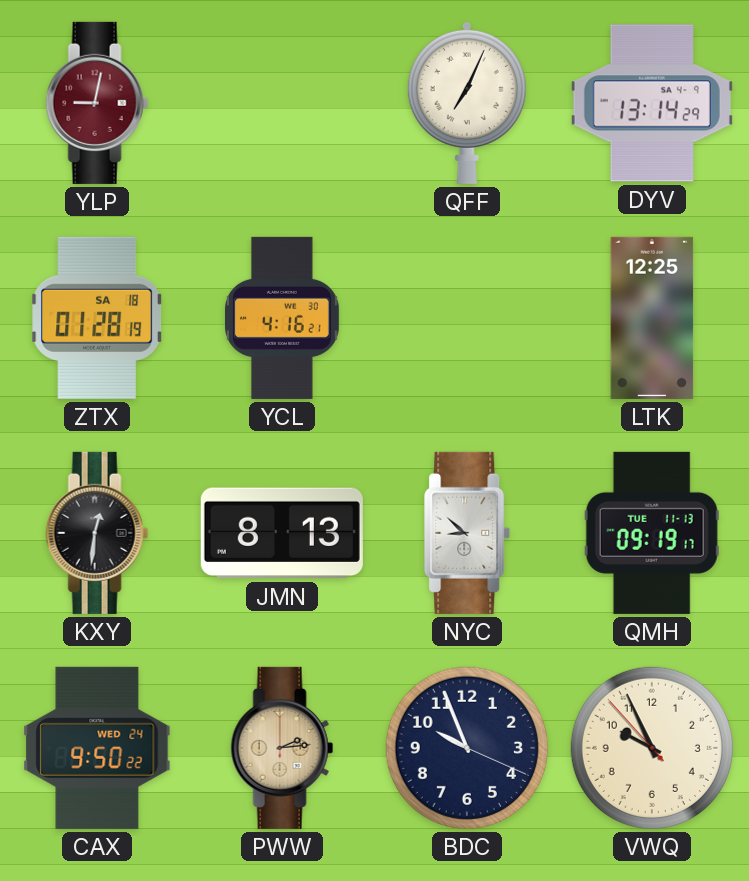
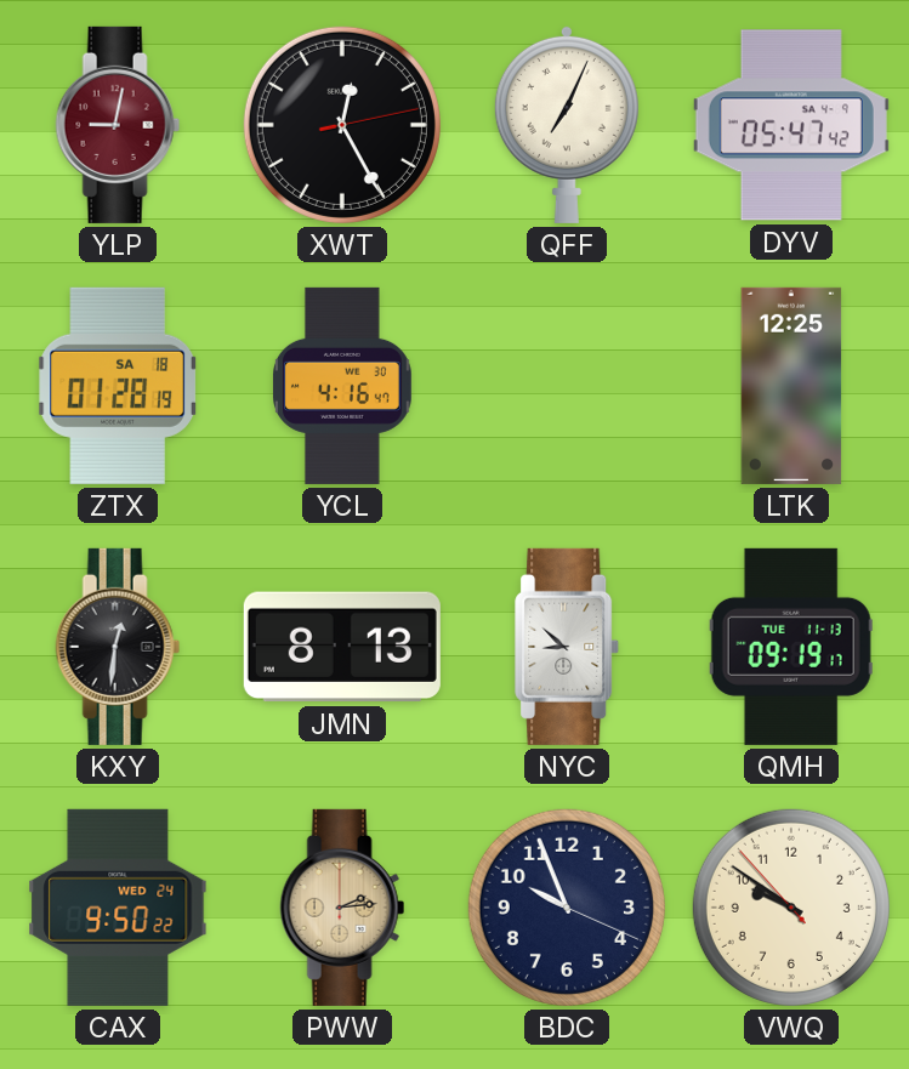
XWT: none -> 12:25
DYV: 13:14 -> 05:47
YCL: 4:16:21 -> 4:16:47
VWQ: 9:55 -> 9:50
